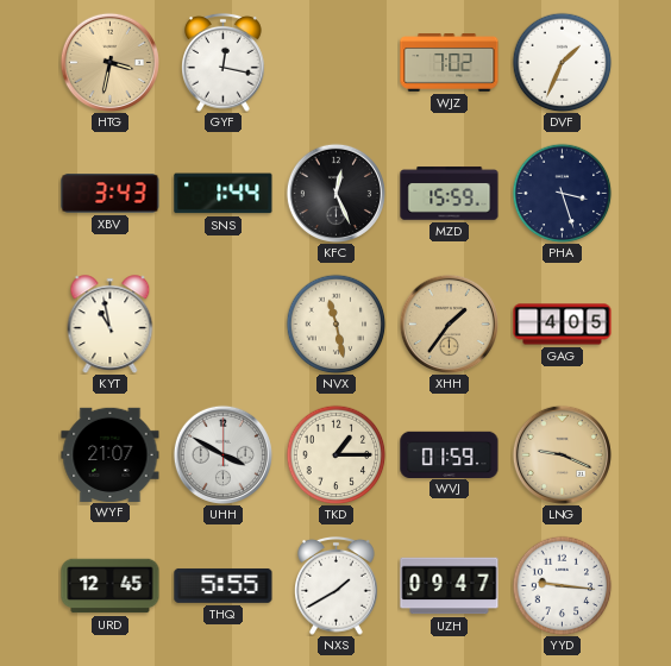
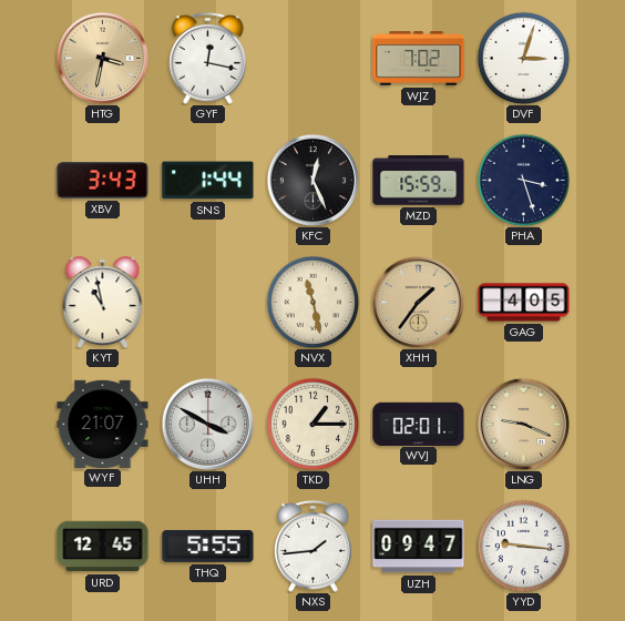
DVF: 1:34 -> 3:03
WVJ: 01:59 -> 02:01
NXS: 1:40 -> 1:44
